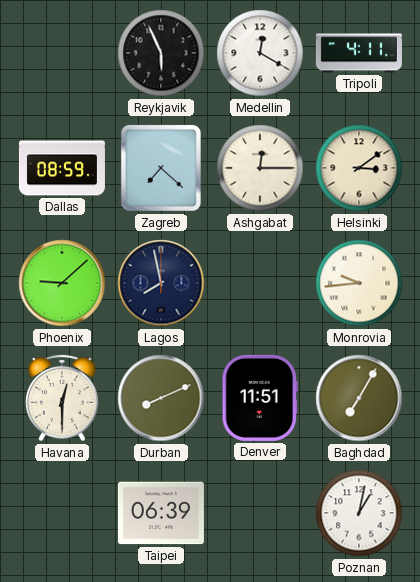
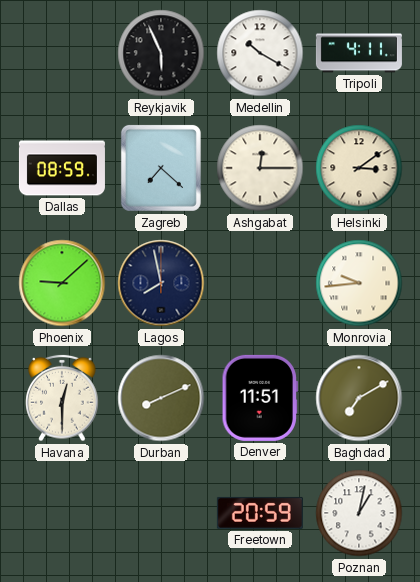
Medellin: 12:20 -> 10:20
Baghdad: 7:05 -> 7:10
Taipei: 06:39 -> none
Freetown: none -> 20:59
